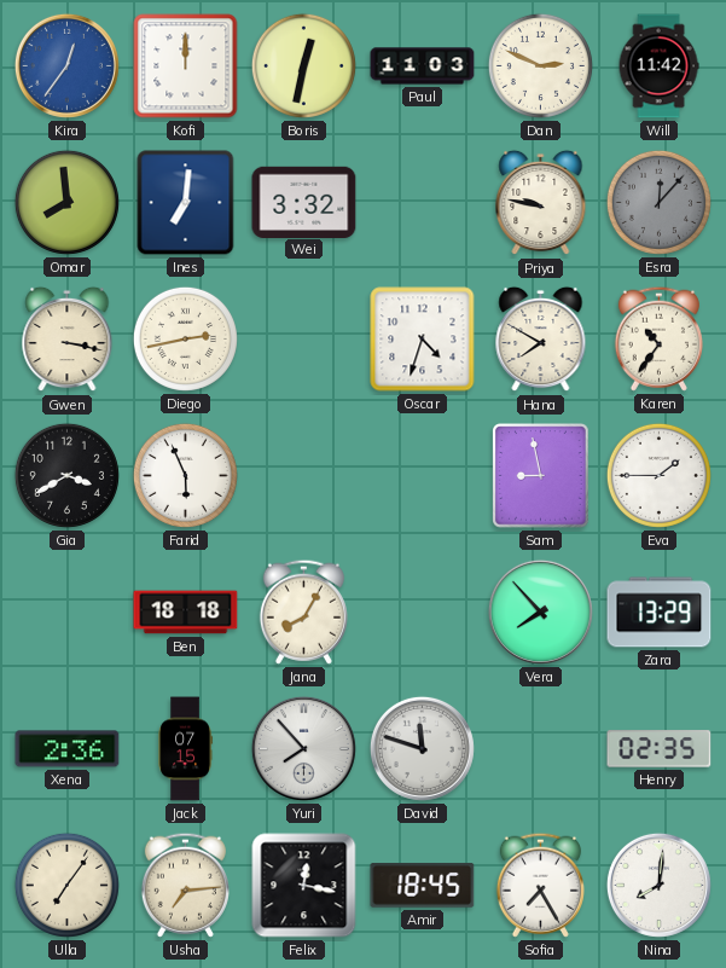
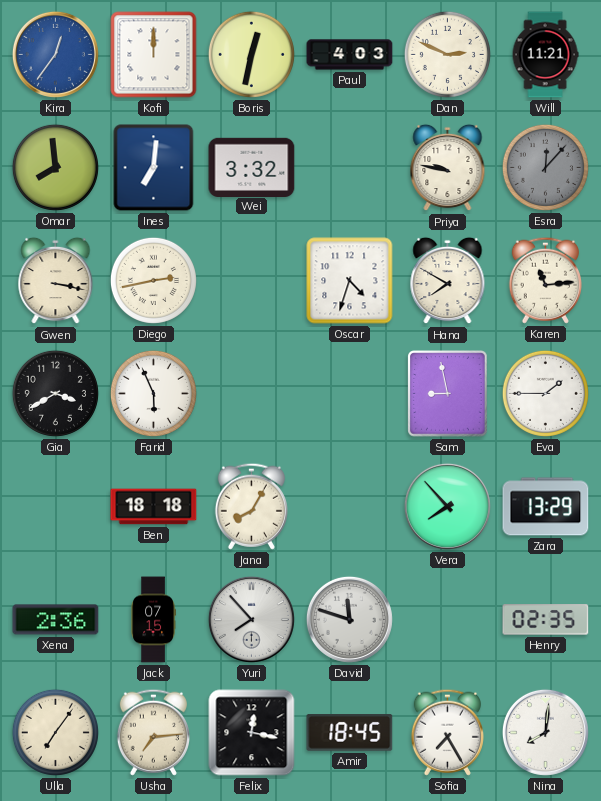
Paul: 11:03 -> 4:03
Will: 11:42 -> 11:21
Karen: 10:36 -> 11:14
